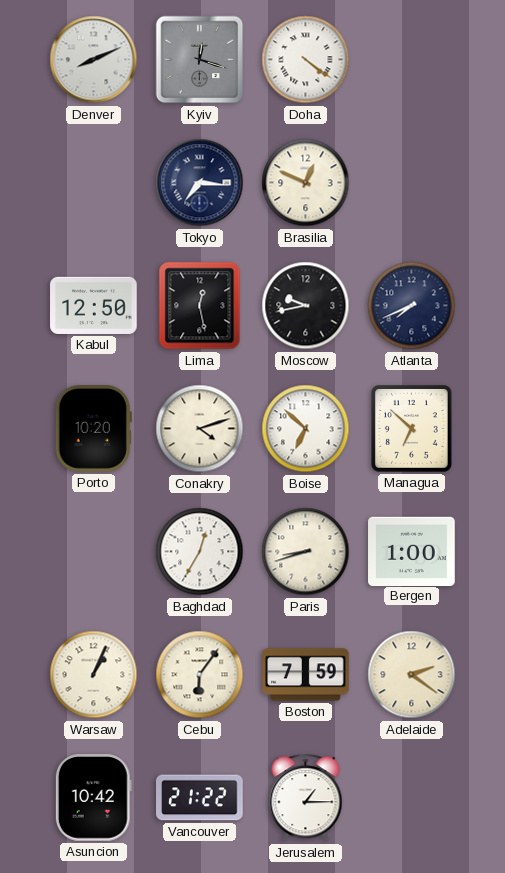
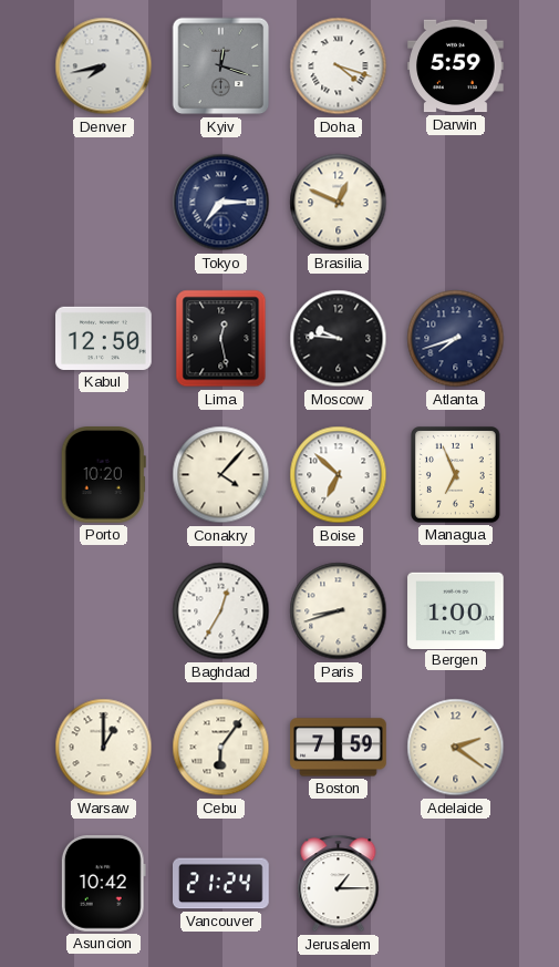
Denver: 8:11 -> 7:43
Doha: 4:21 -> 4:18
Darwin: none -> 5:59
Tokyo: 7:16 -> 7:15
Moscow: 9:43 -> 9:46
Atlanta: 7:41 -> 7:42
Conakry: 4:12 -> 4:07
Managua: 6:52 -> 6:56
Warsaw: 1:04 -> 1:00
Vancouver: 21:22 -> 21:24
